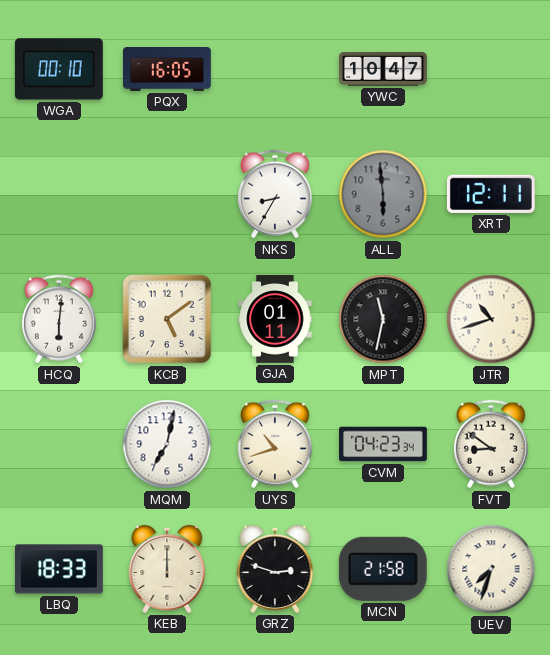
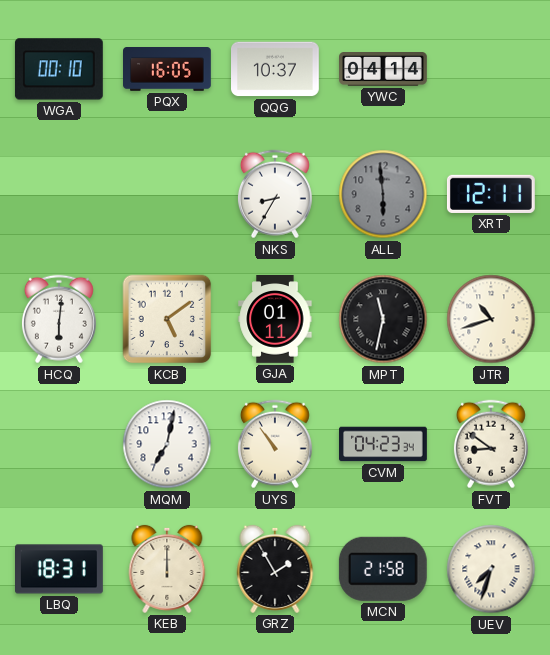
QQG: none -> 10:37
YWC: 10:47 -> 04:14
UYS: 10:42 -> 10:54
LBQ: 18:33 -> 18:31
GRZ: 2:48 -> 1:55
